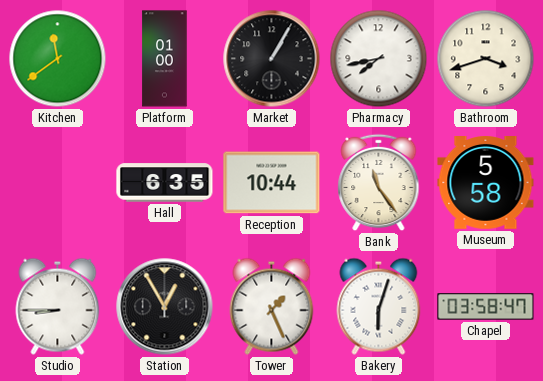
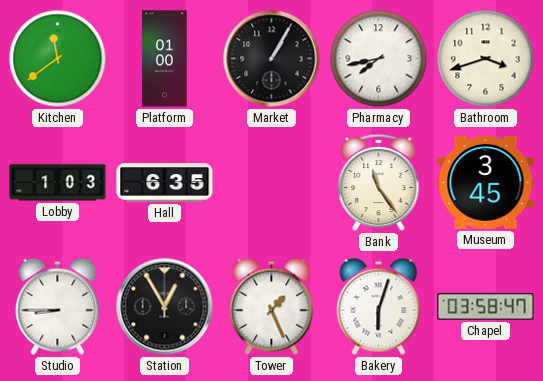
Lobby: none -> 1:03
Reception: 10:44 -> none
Museum: 5:58 -> 3:45
